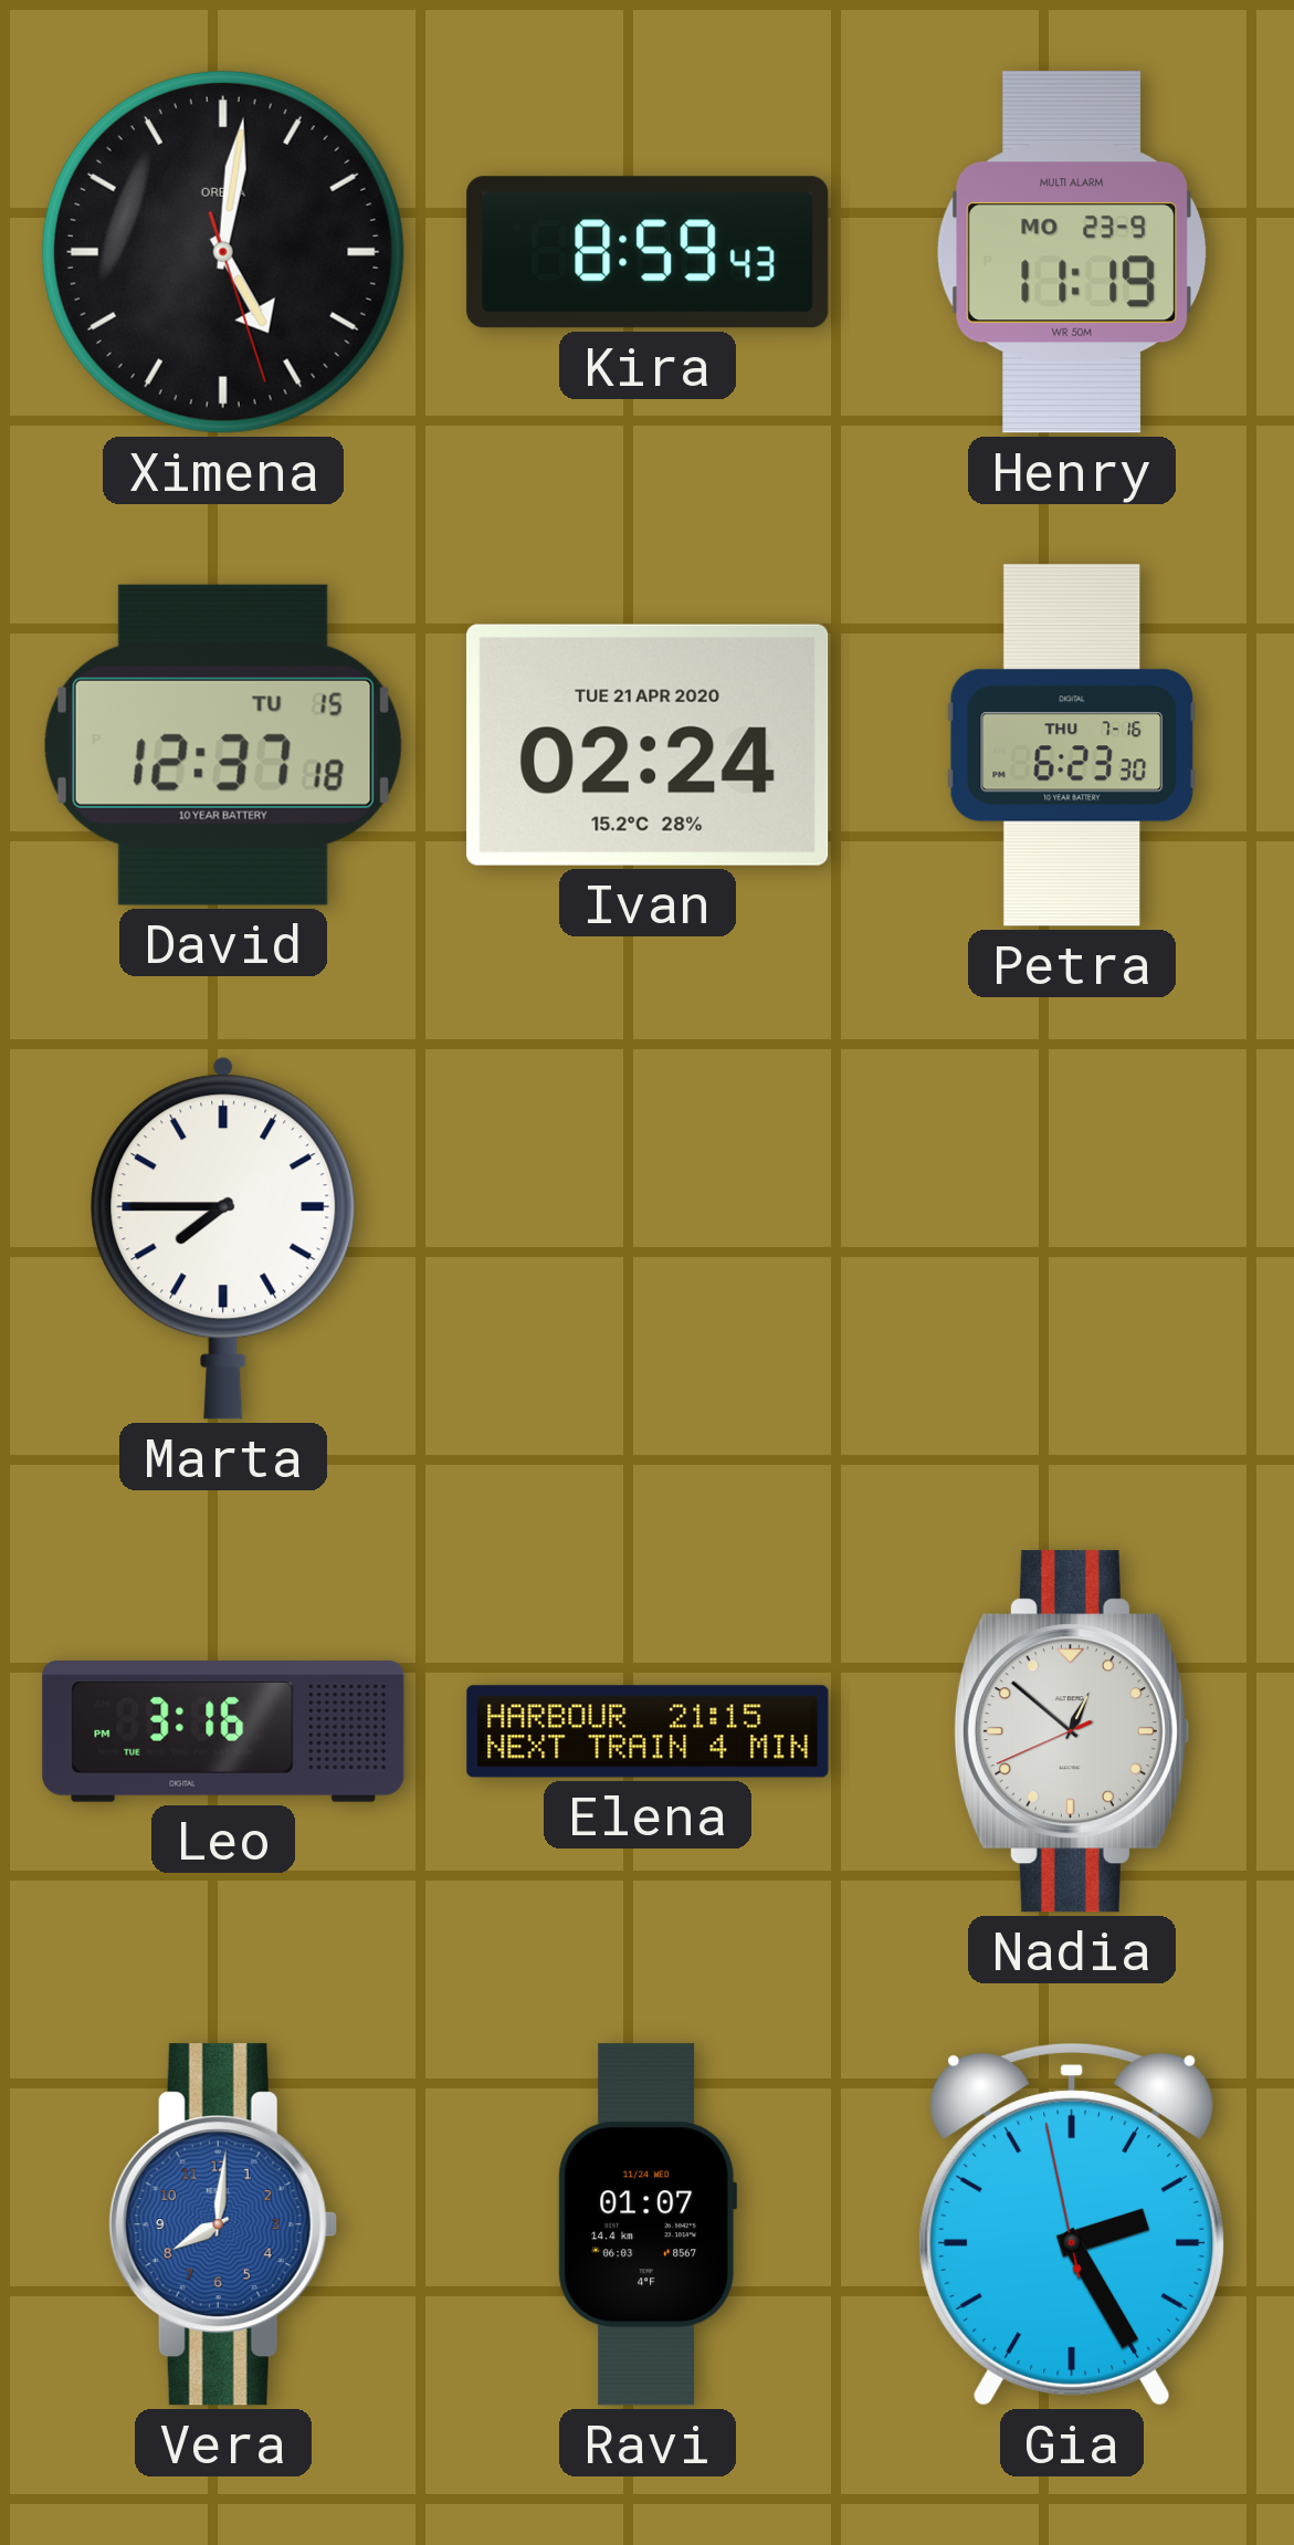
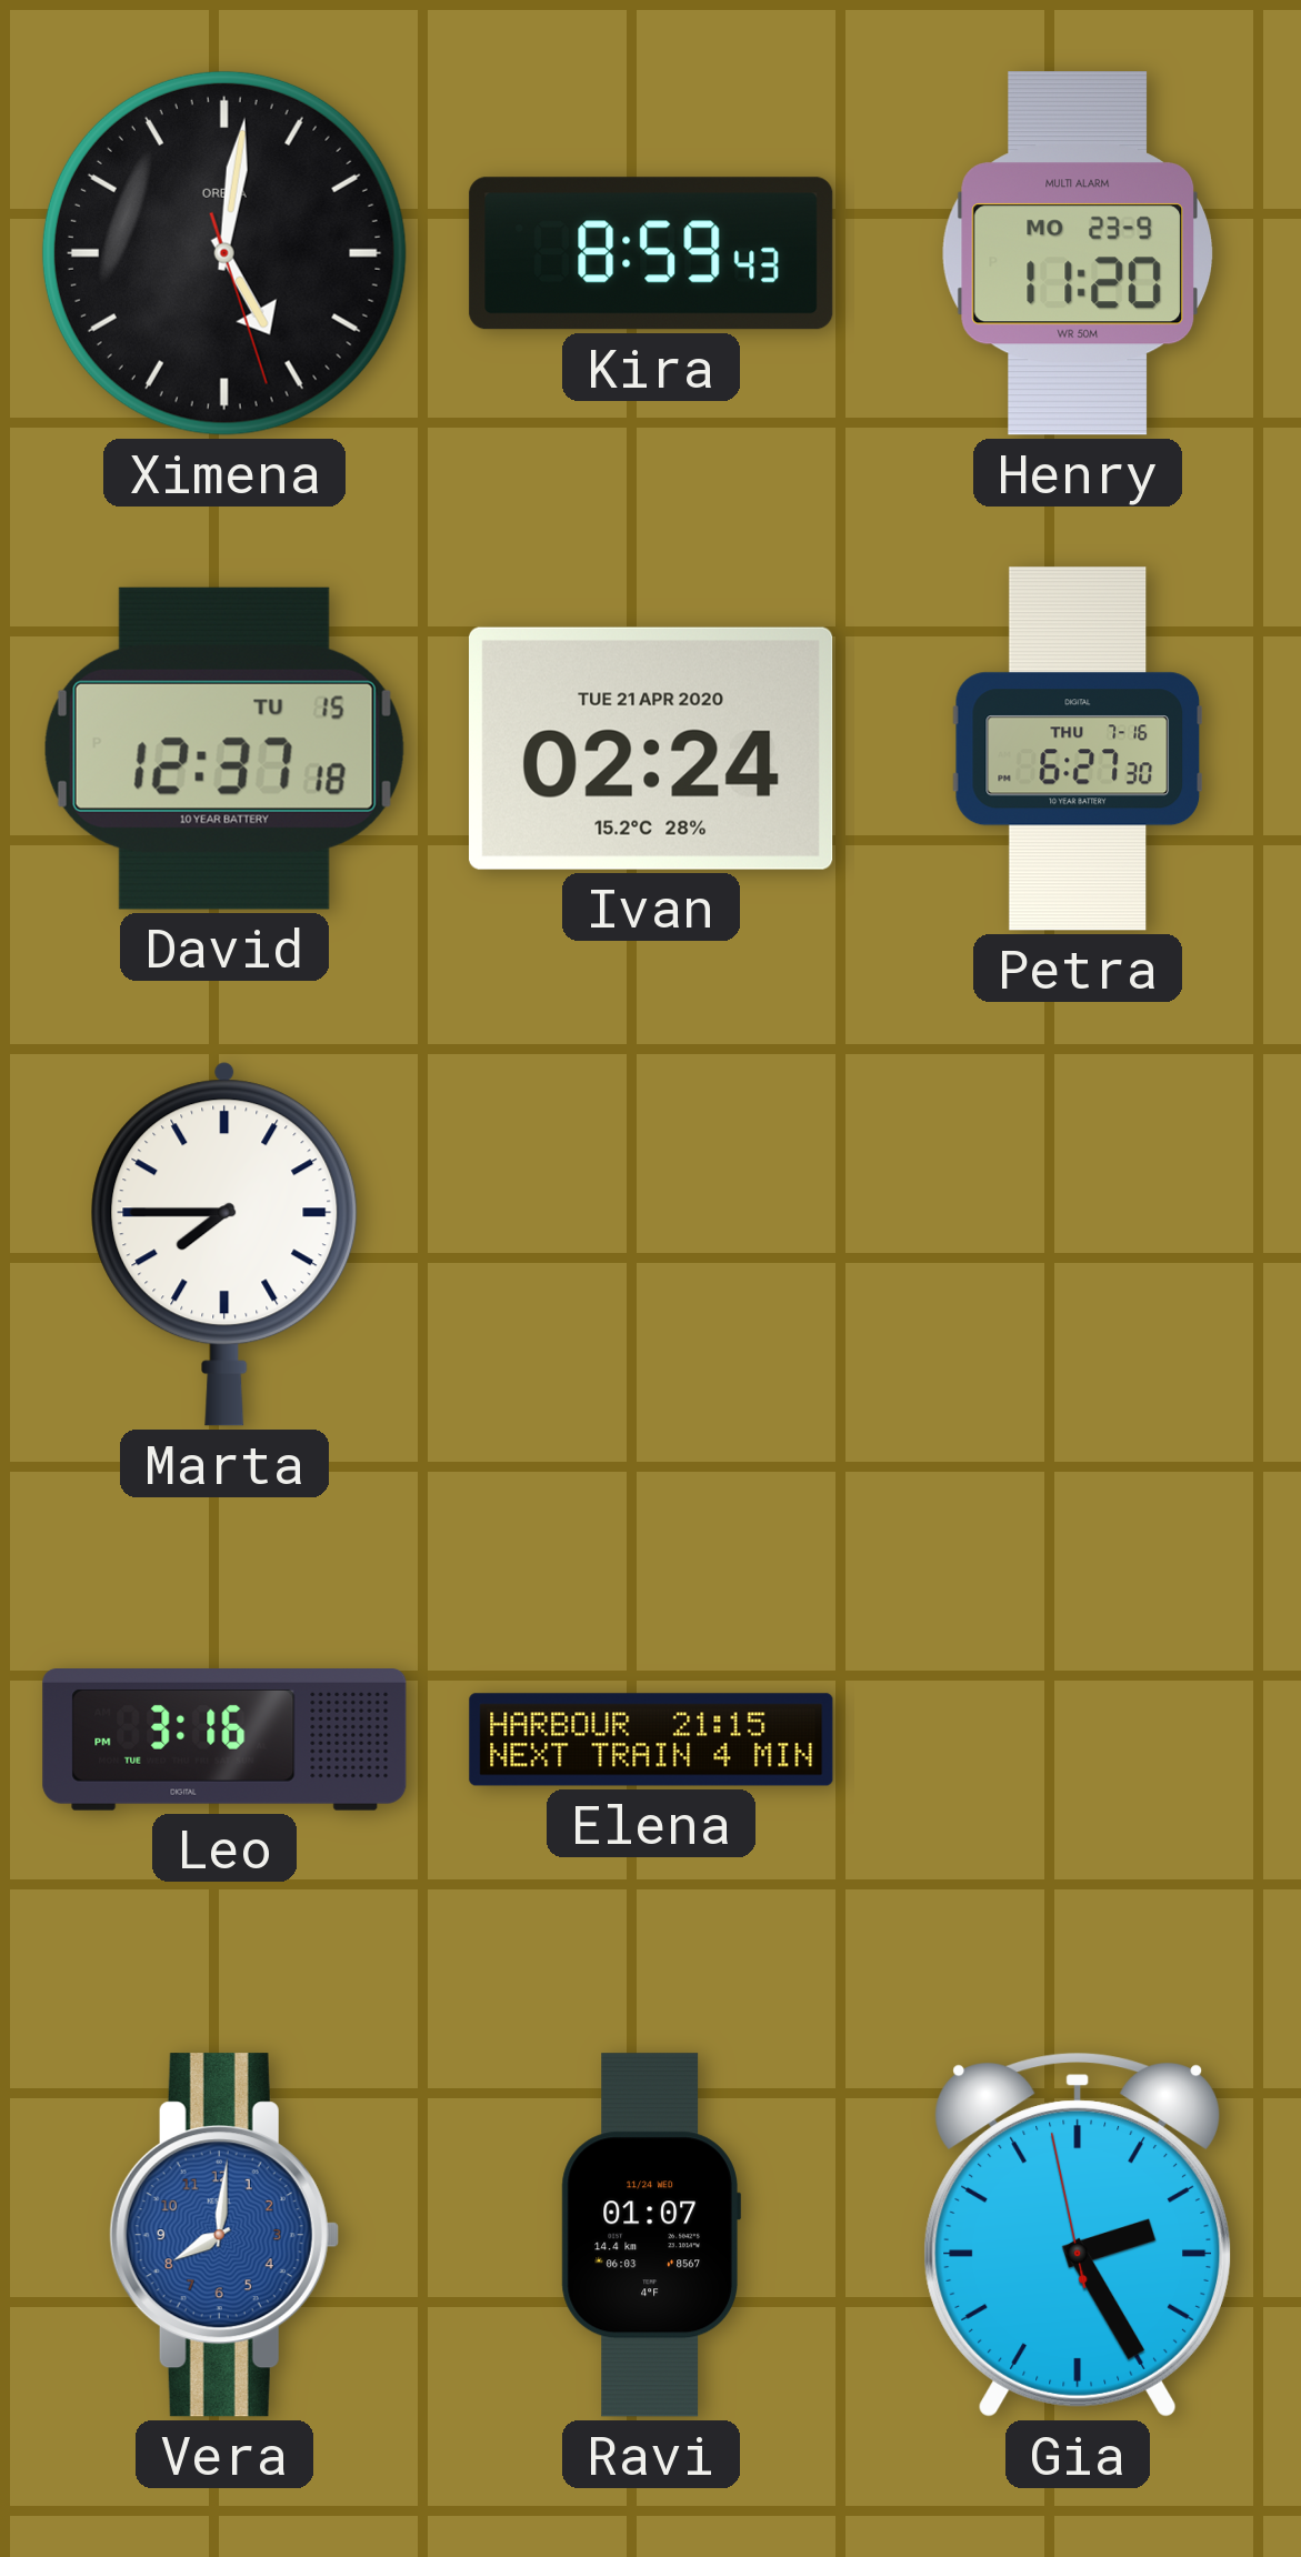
Henry: 11:19 -> 11:20
Petra: 6:23 -> 6:27
Nadia: 12:51 -> none
